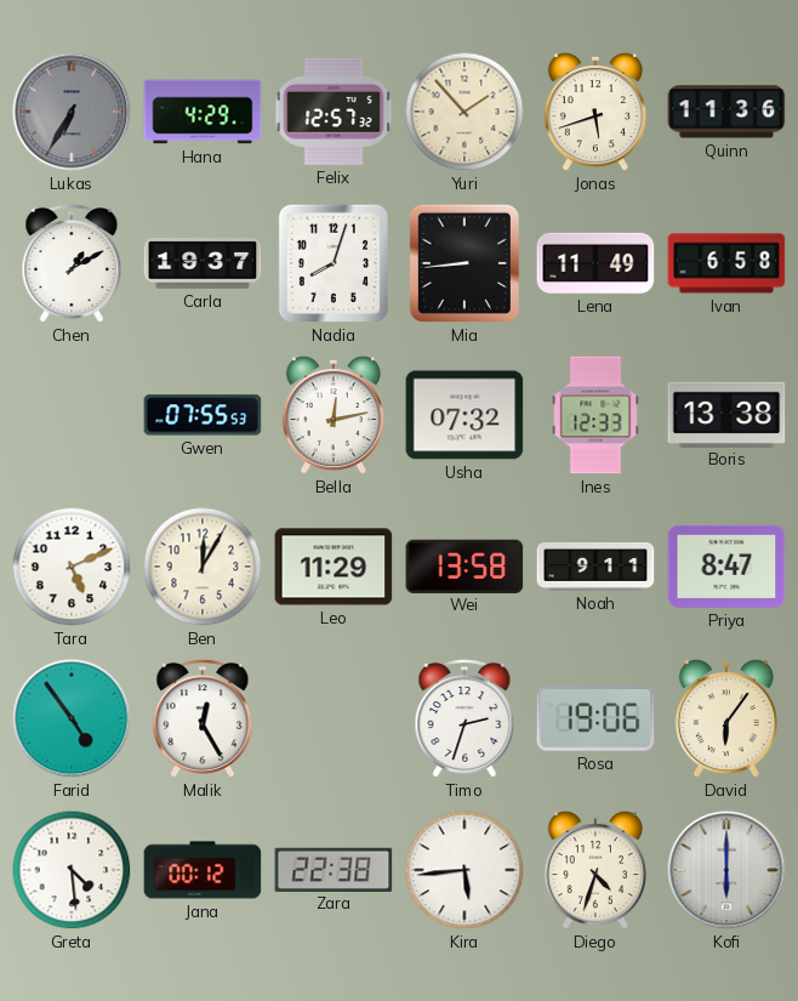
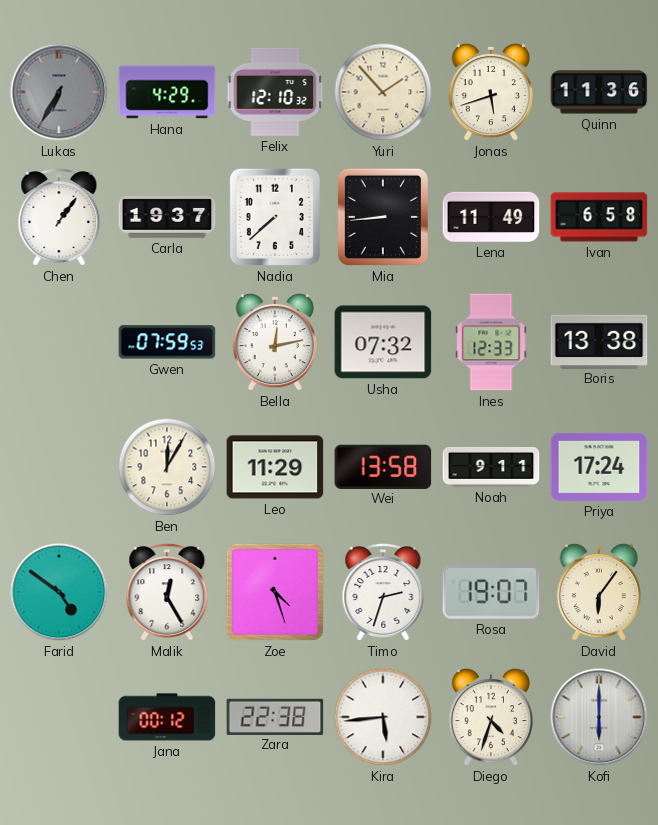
Felix: 12:57 -> 12:10
Chen: 1:10 -> 1:06
Nadia: 8:03 -> 7:38
Gwen: 07:55 -> 07:59
Tara: 5:11 -> none
Priya: 8:47 -> 17:24
Farid: 4:54 -> 4:51
Zoe: none -> 4:27
Rosa: 19:06 -> 19:07
Greta: 4:29 -> none
